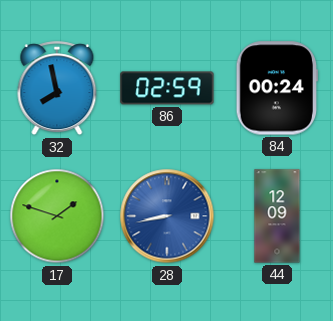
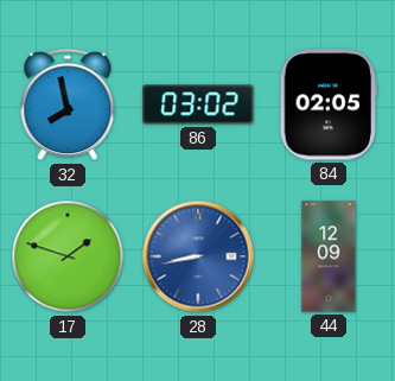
86: 02:59 -> 03:02
84: 00:24 -> 02:05
